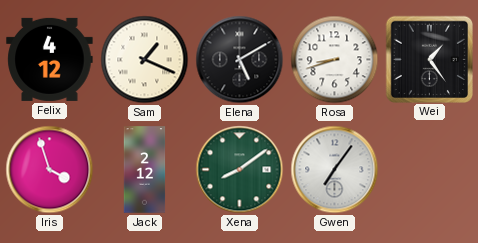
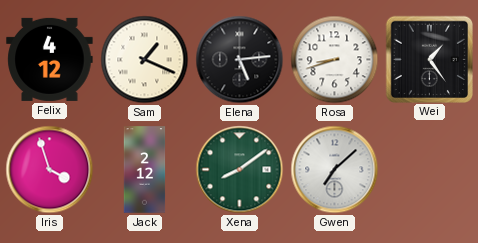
Elena: 5:10 -> 5:14
Gwen: 7:06 -> 7:08
